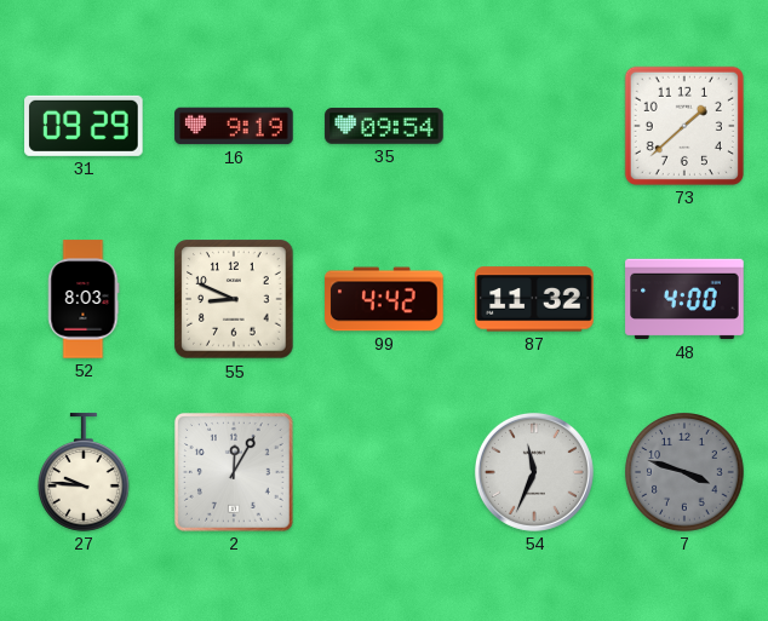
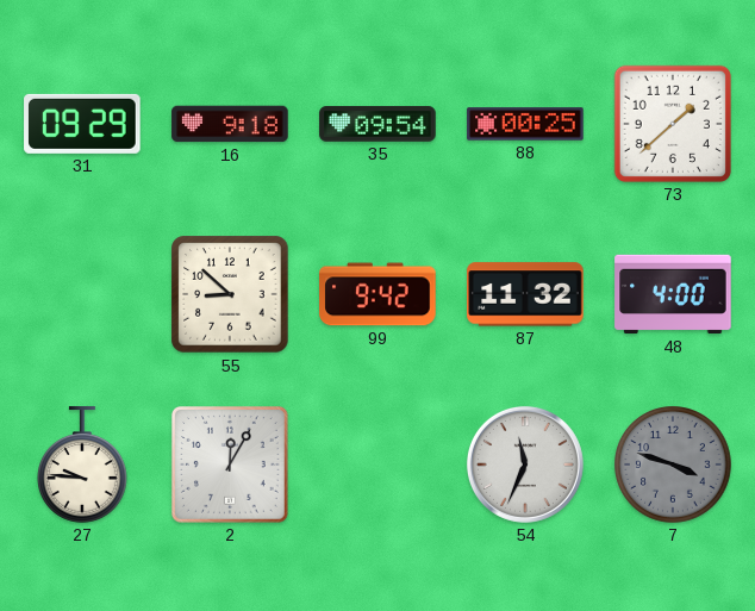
16: 9:19 -> 9:18
88: none -> 00:25
52: 8:03 -> none
55: 8:49 -> 8:52
99: 4:42 -> 9:42
